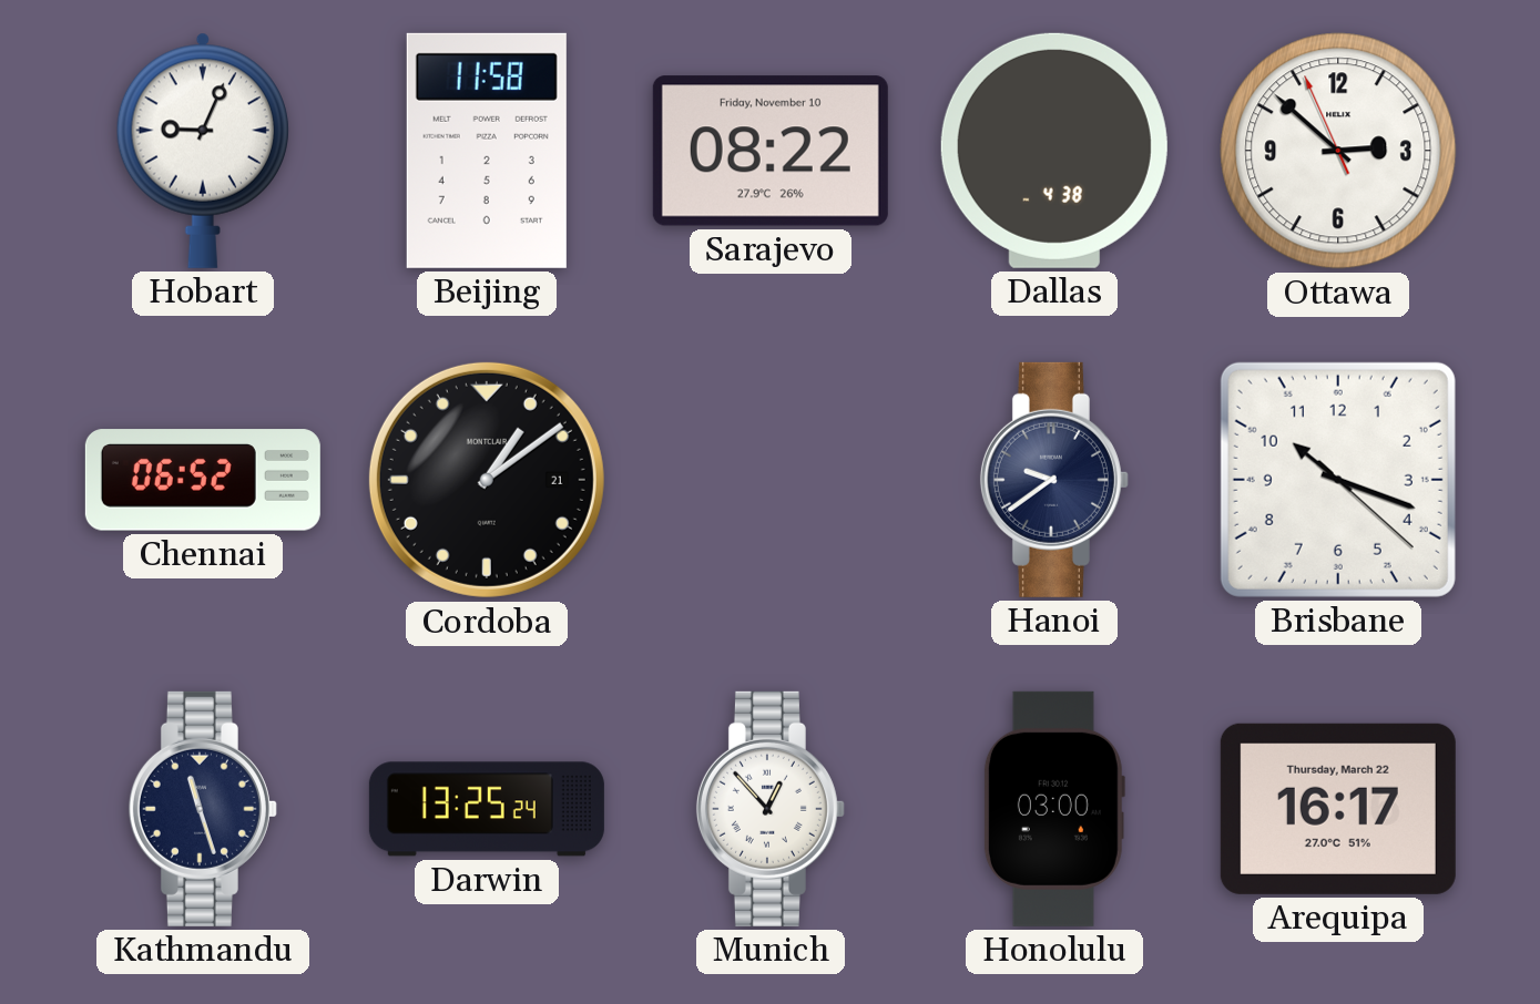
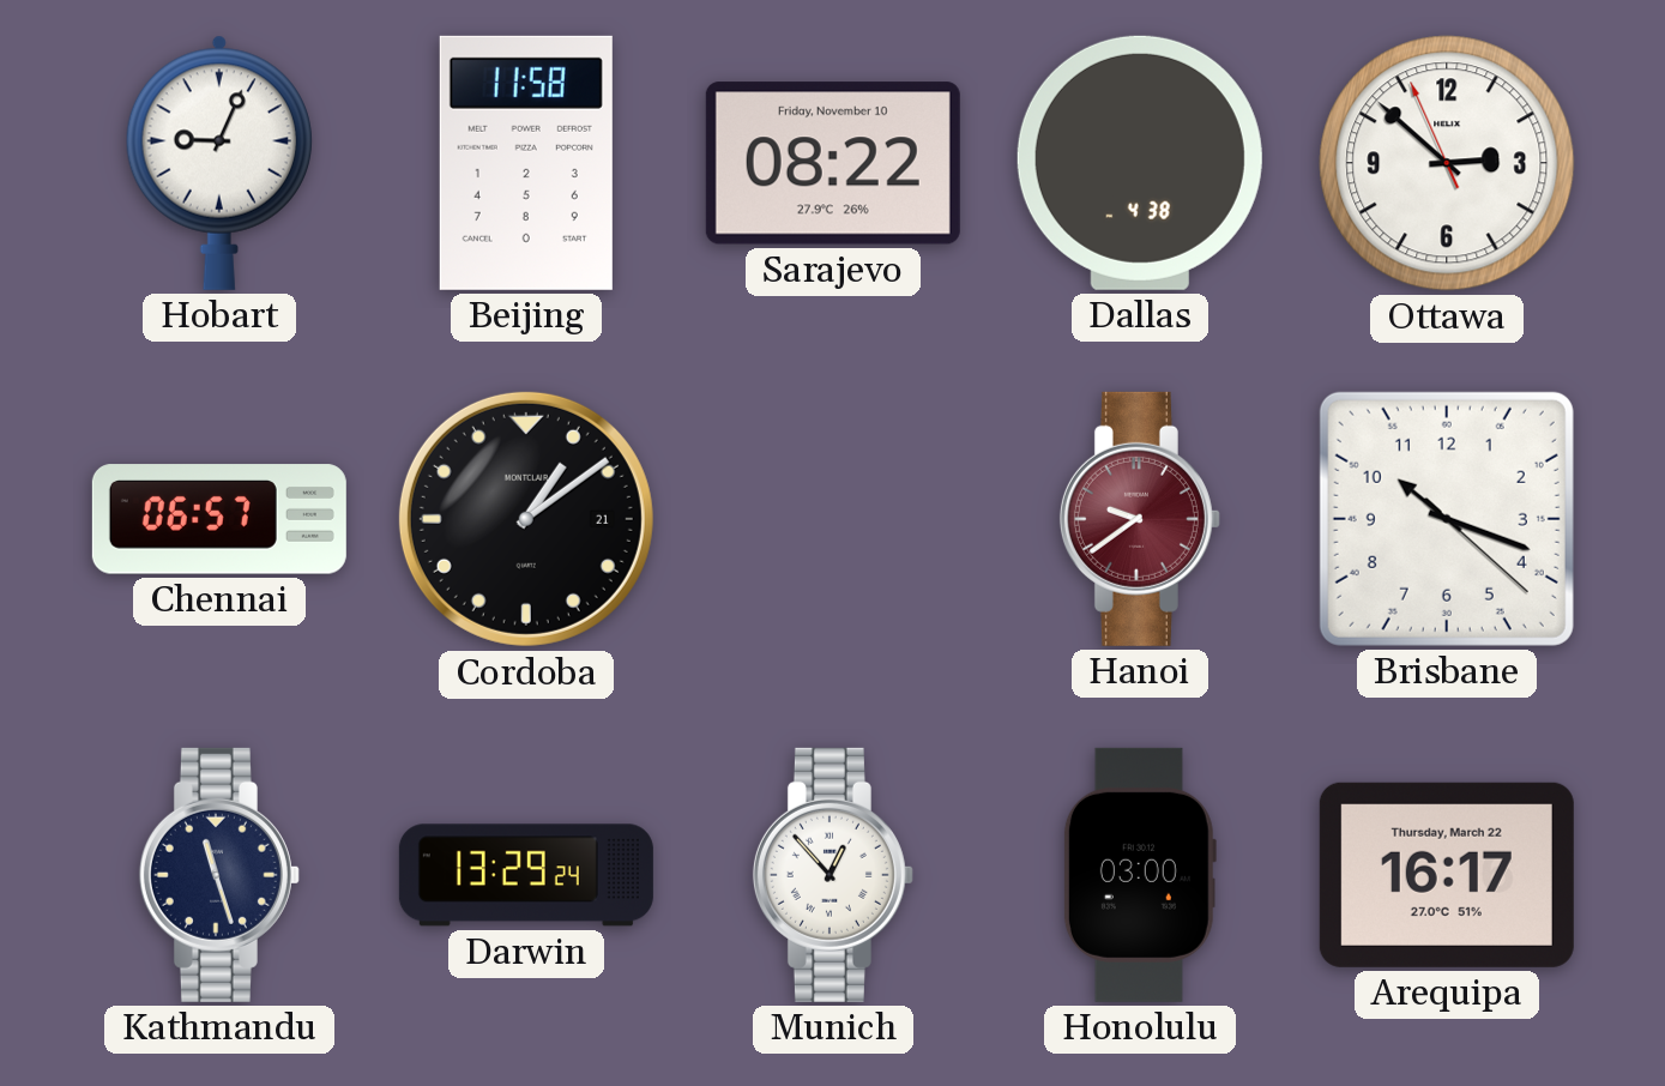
Chennai: 06:52 -> 06:57
Hanoi dial: navy -> burgundy
Darwin: 13:25 -> 13:29
